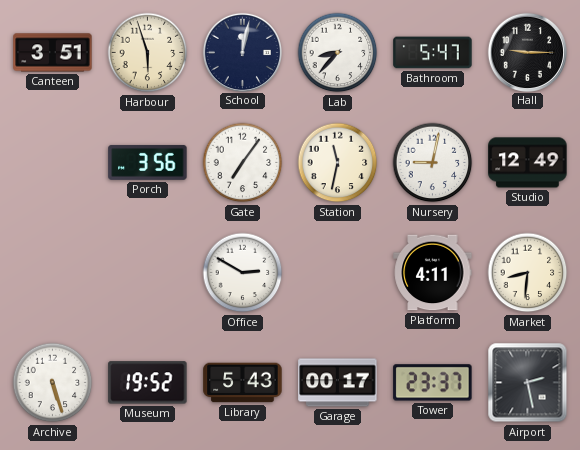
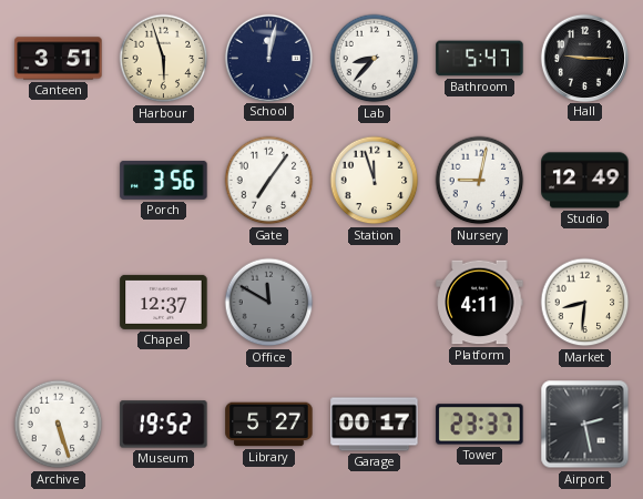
Station: 11:32 -> 11:57
Chapel: none -> 12:37
Office: 2:50 -> 11:50
Office dial: white -> grey
Library: 5:43 -> 5:27
